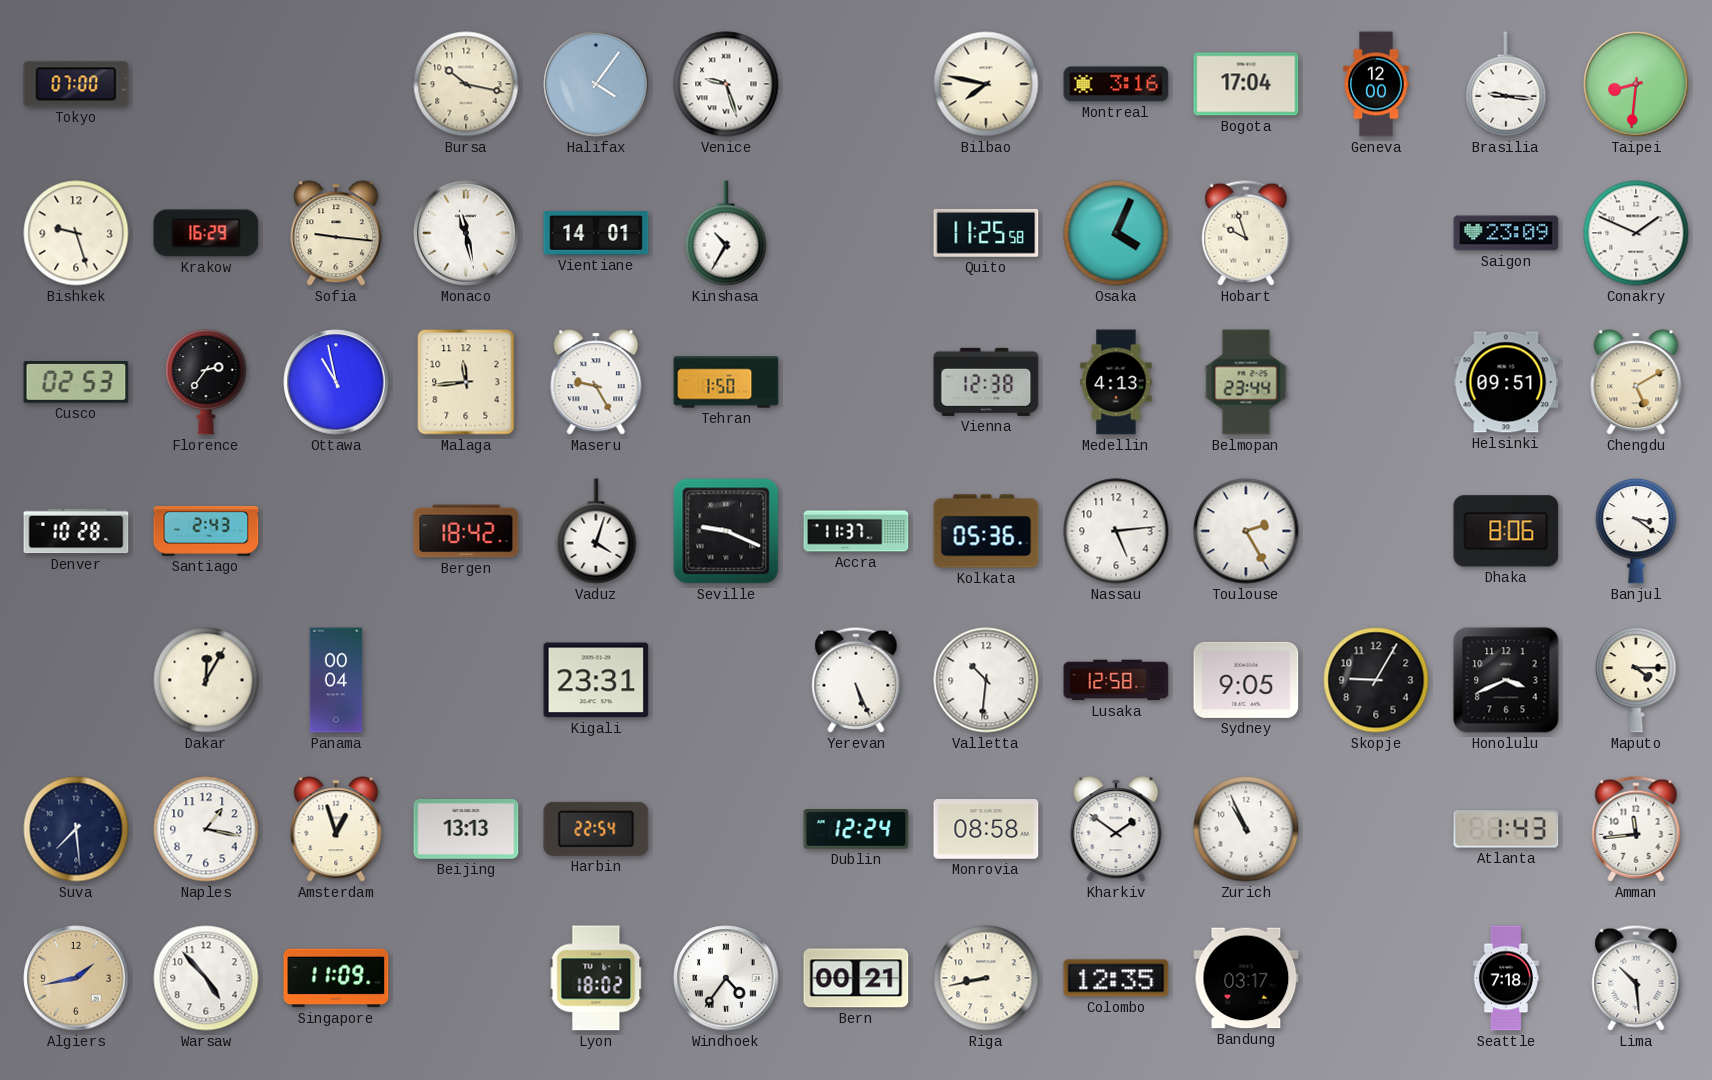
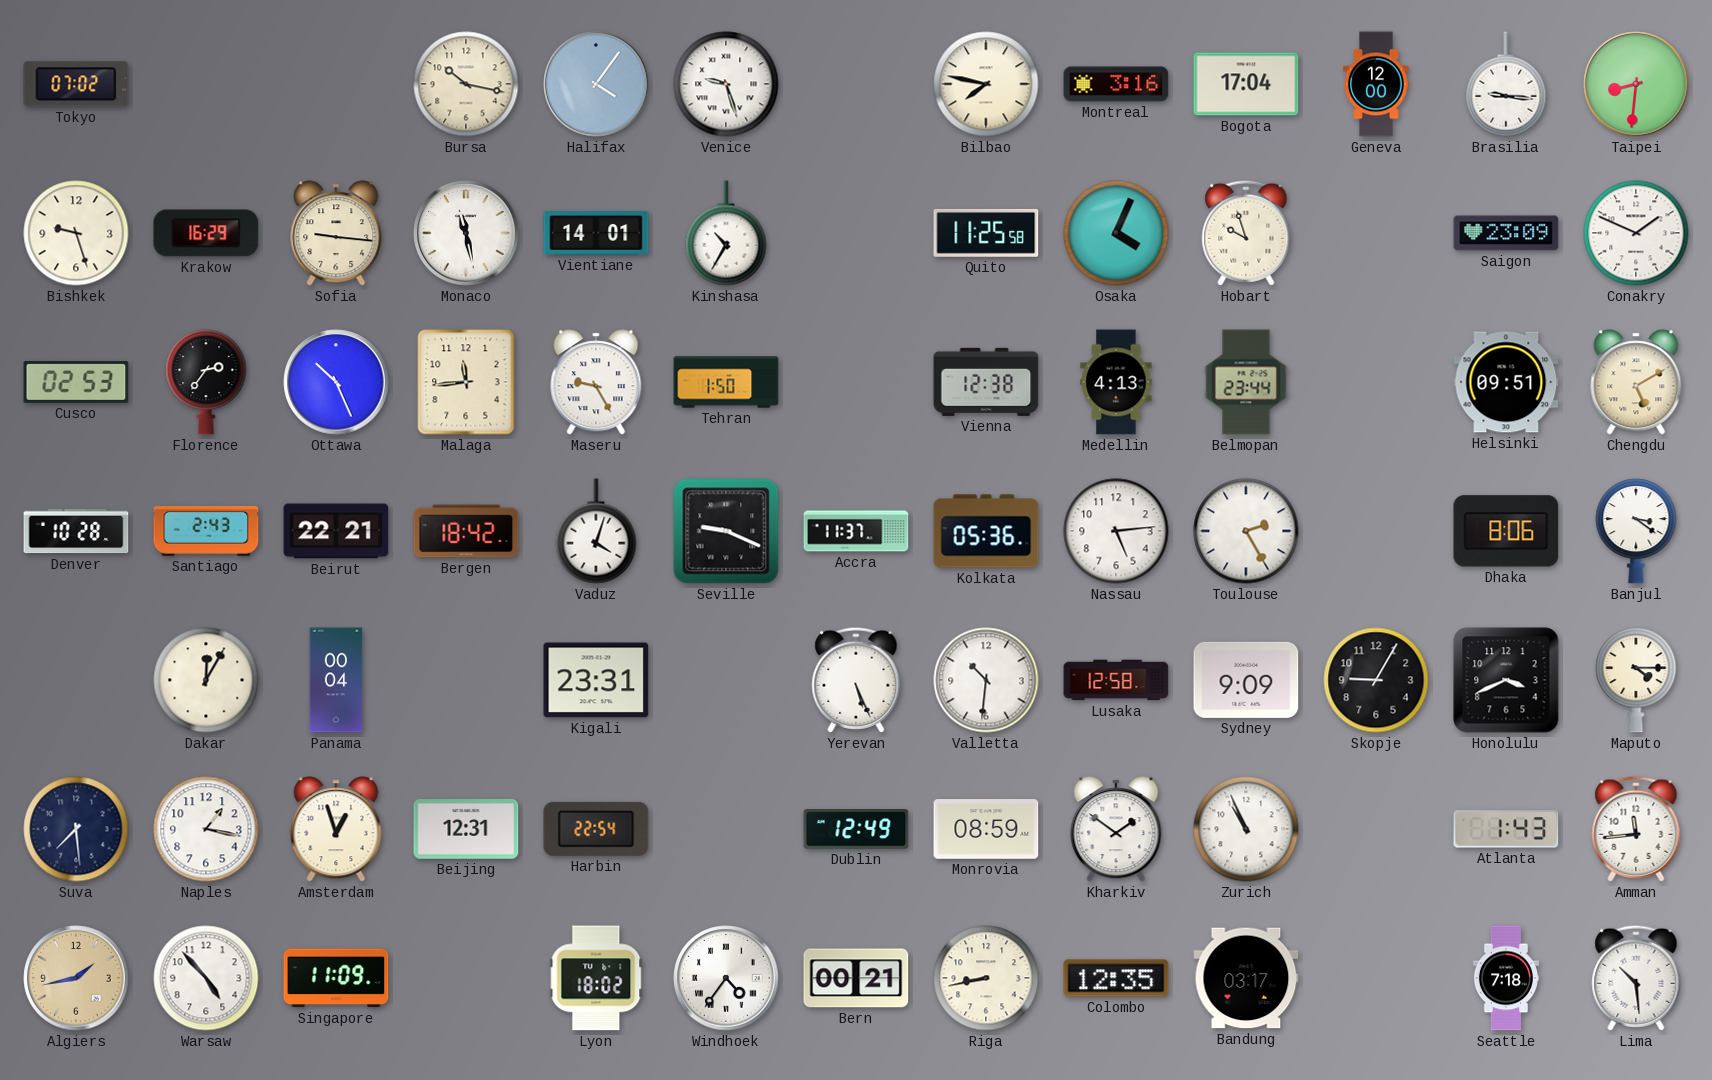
Tokyo: 07:00 -> 07:02
Ottawa: 10:58 -> 10:26
Beirut: none -> 22:21
Sydney: 9:05 -> 9:09
Beijing: 13:13 -> 12:31
Dublin: 12:24 -> 12:49
Monrovia: 08:58 -> 08:59
